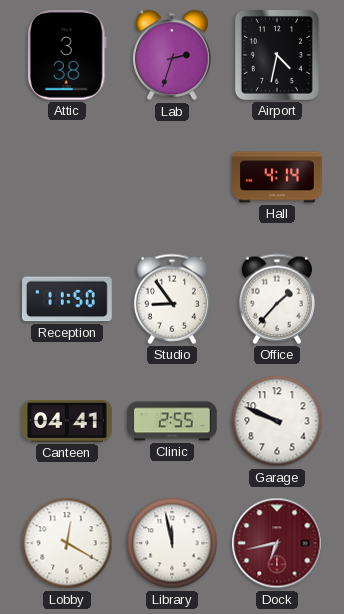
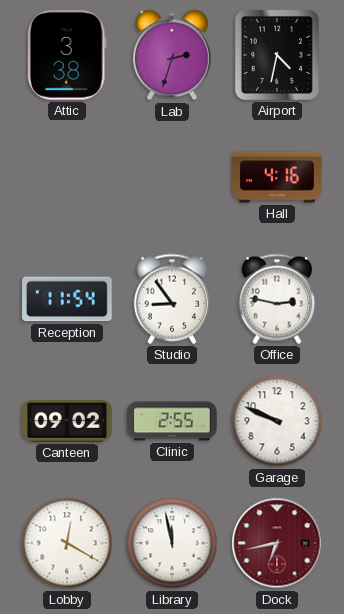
Hall: 4:14 -> 4:16
Reception: 11:50 -> 11:54
Office: 1:37 -> 2:47
Canteen: 04:41 -> 09:02
